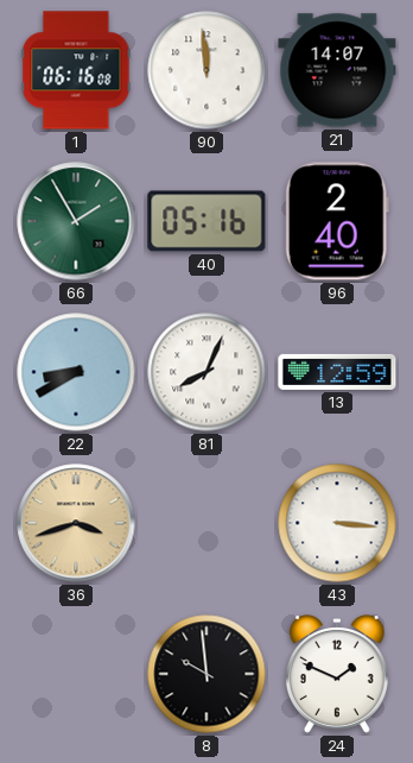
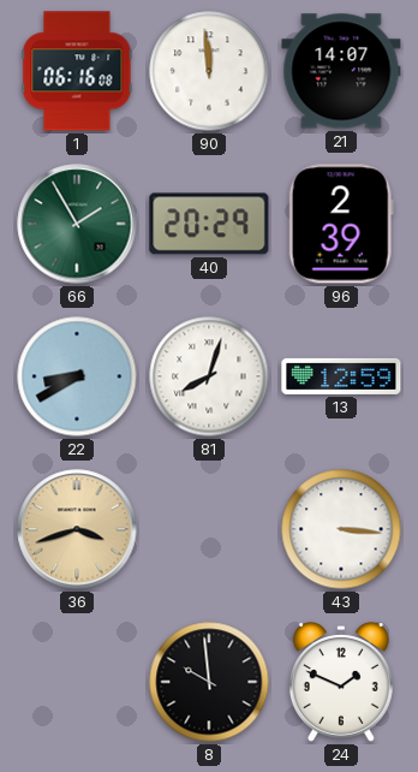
40: 05:16 -> 20:29
96: 2:40 -> 2:39
81: 8:04 -> 8:03
